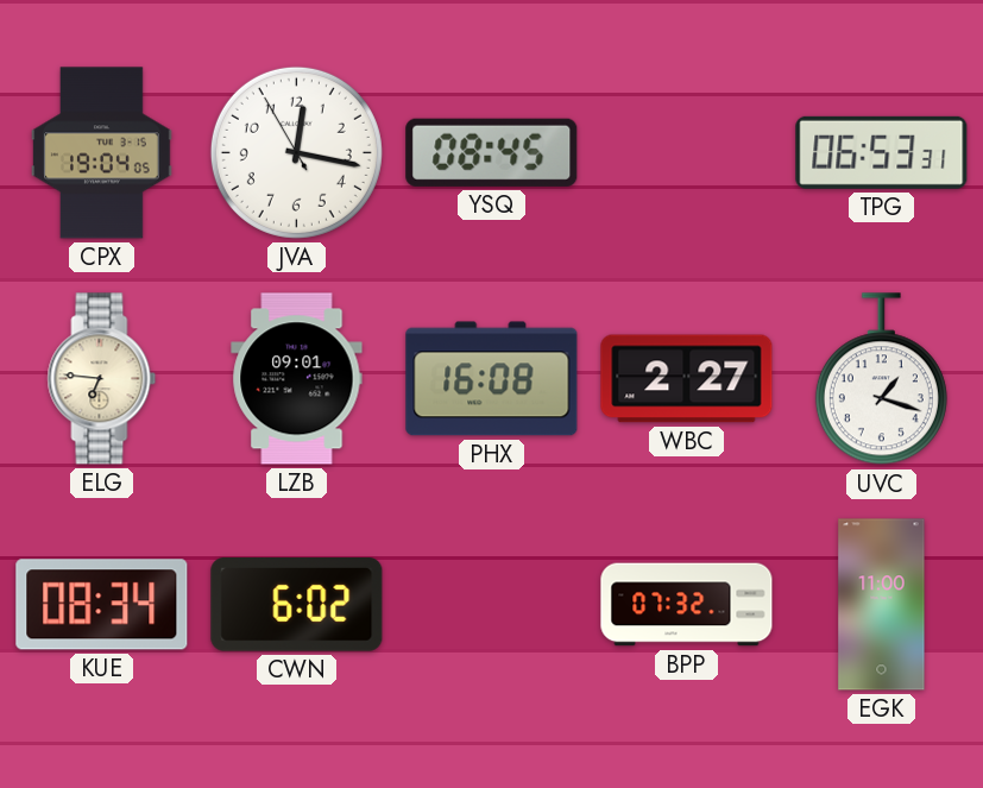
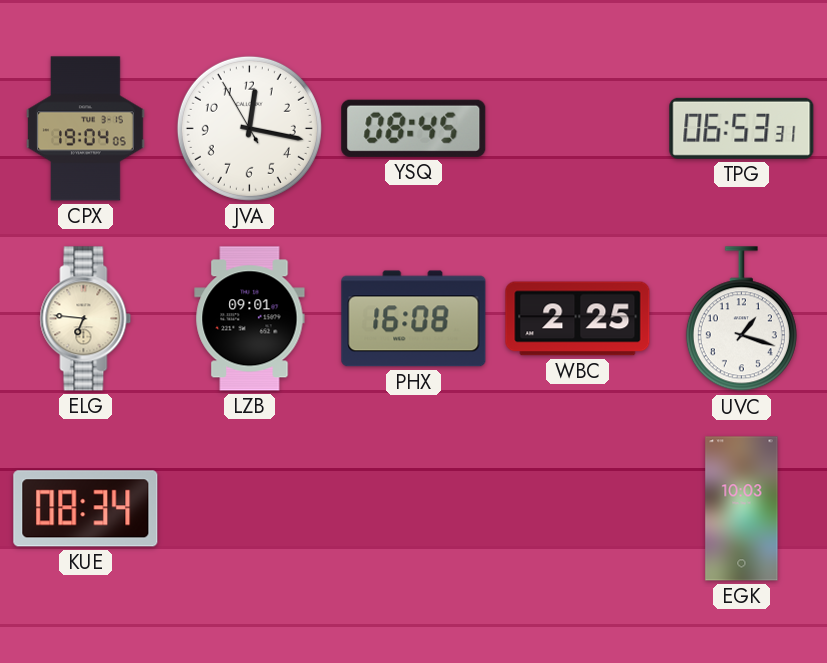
WBC: 2:27 -> 2:25
CWN: 6:02 -> none
BPP: 07:32 -> none
EGK: 11:00 -> 10:03
